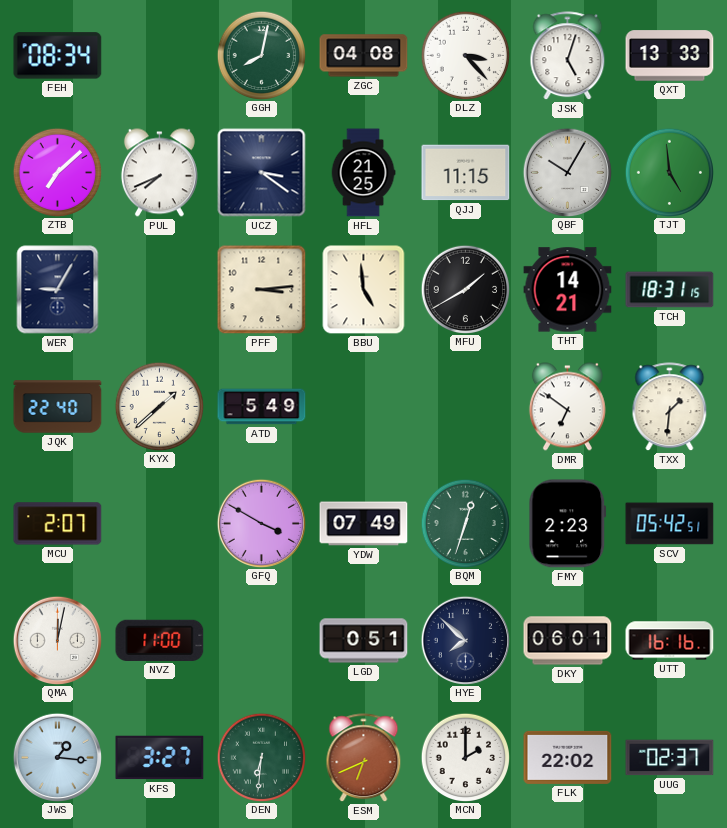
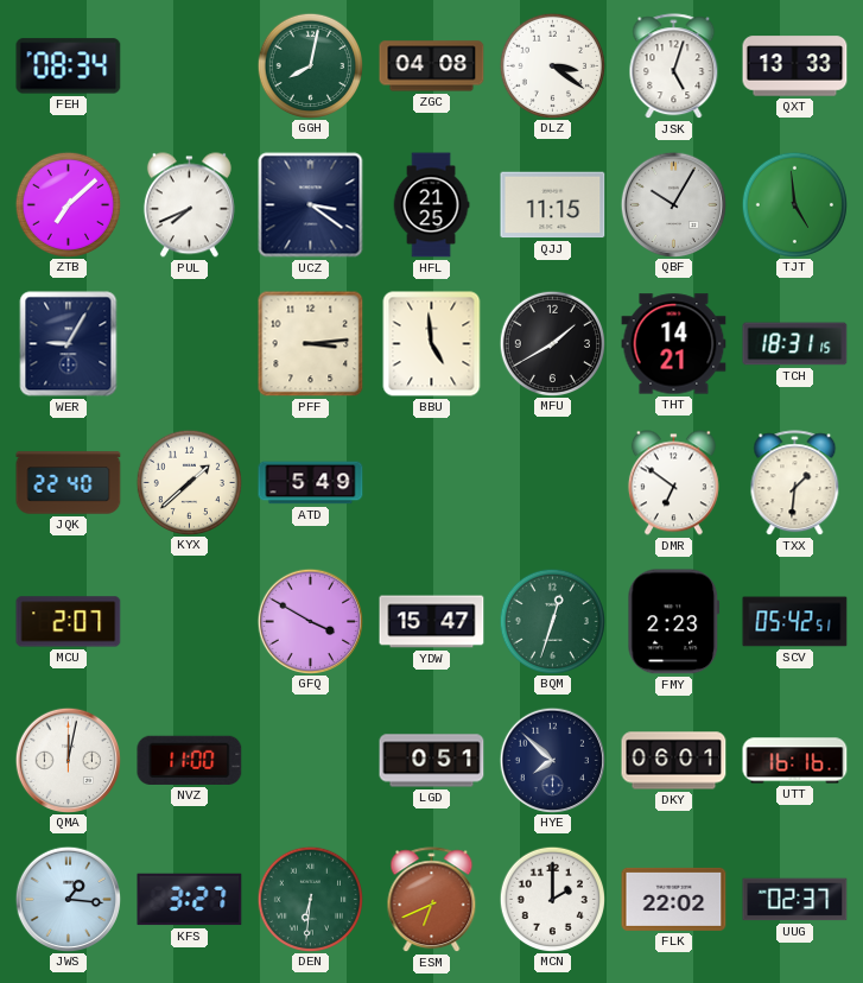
DLZ: 3:23 -> 3:21
YDW: 07:49 -> 15:47
